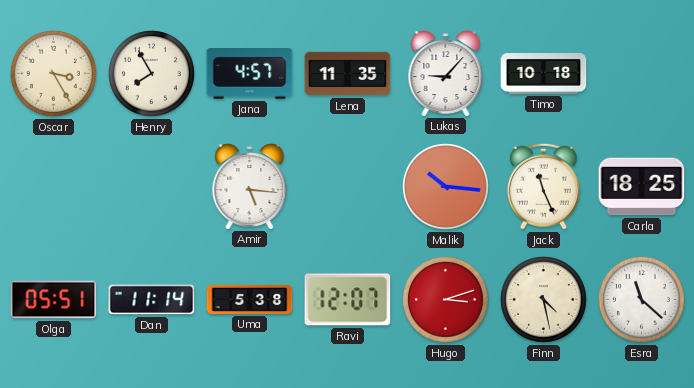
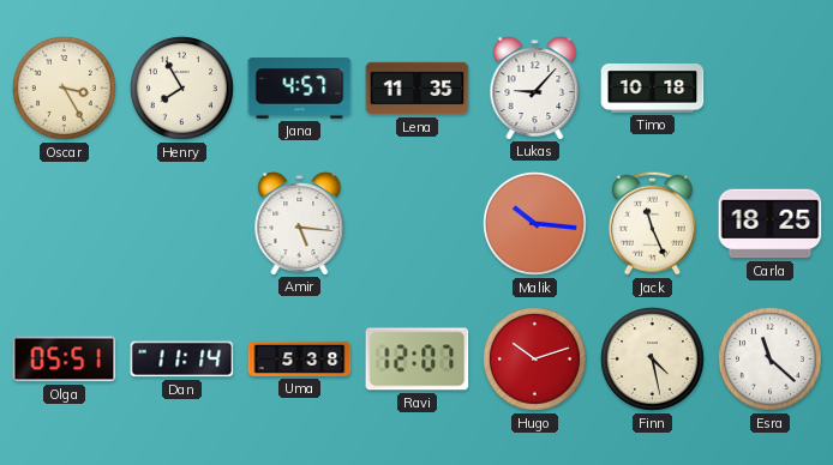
Hugo: 3:12 -> 10:12
